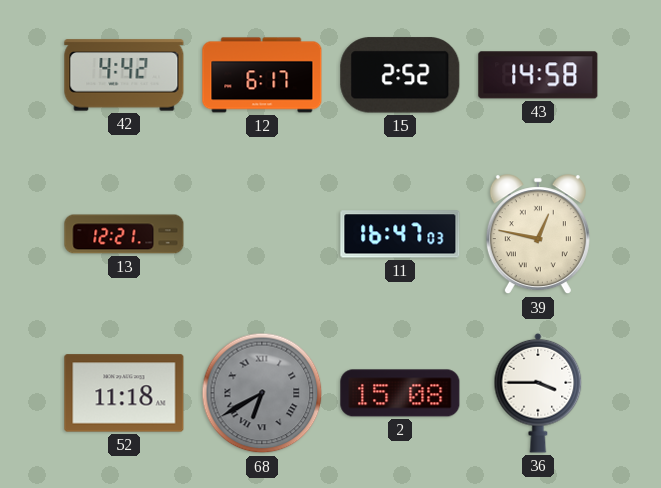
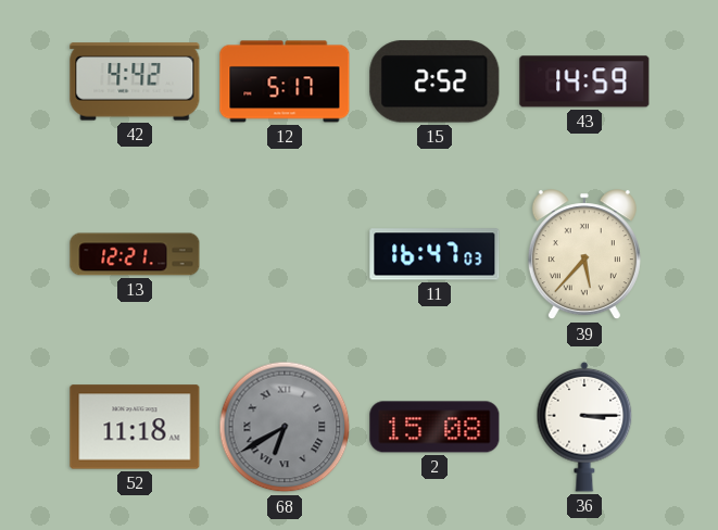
12: 6:17 -> 5:17
43: 14:58 -> 14:59
39: 12:47 -> 5:37
36: 3:45 -> 3:15
